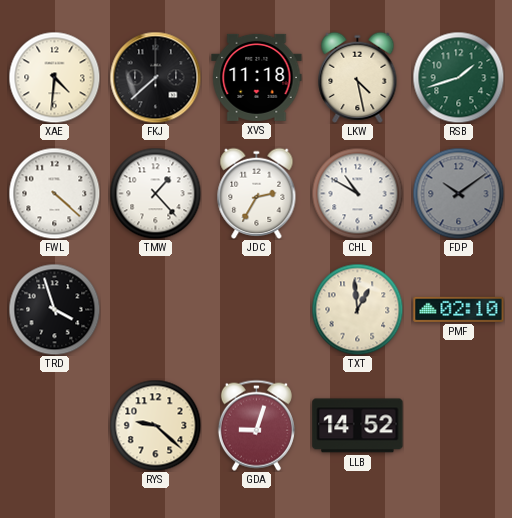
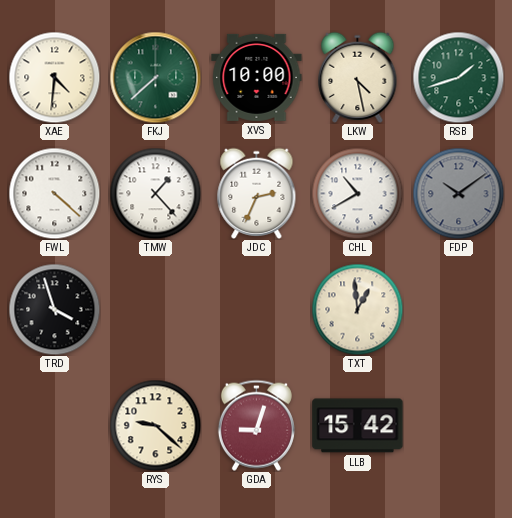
FKJ dial: black -> green
XVS: 11:18 -> 10:00
JDC: 2:35 -> 2:34
CHL: 10:50 -> 10:40
PMF: 02:10 -> none
LLB: 14:52 -> 15:42
